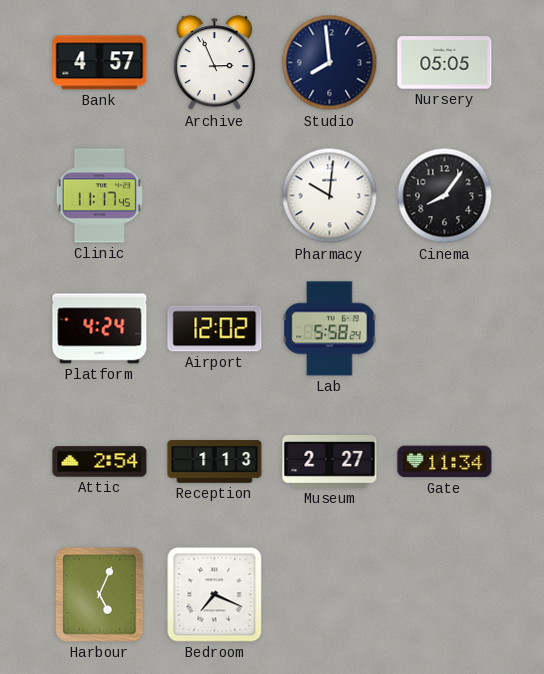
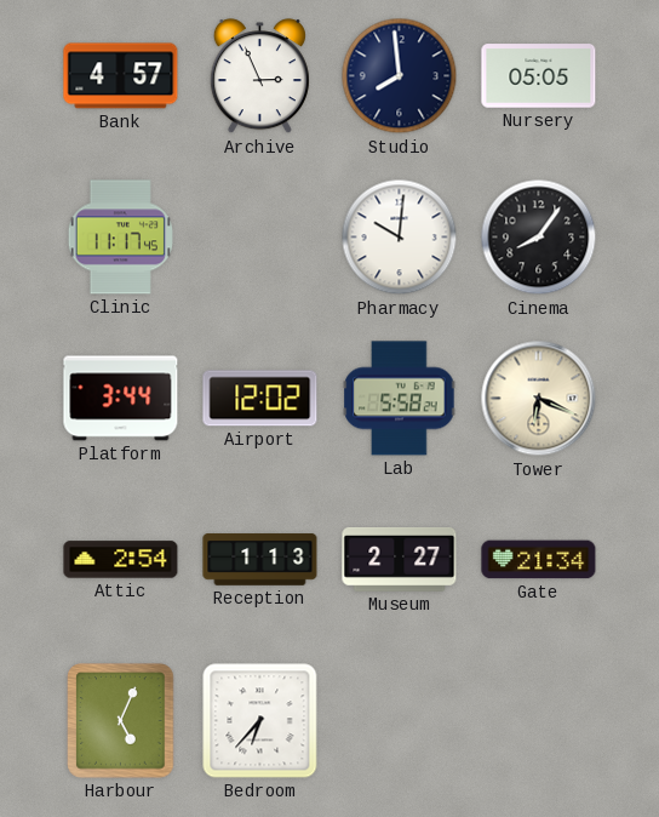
Platform: 4:24 -> 3:44
Tower: none -> 6:19
Gate: 11:34 -> 21:34
Bedroom: 7:19 -> 6:37
